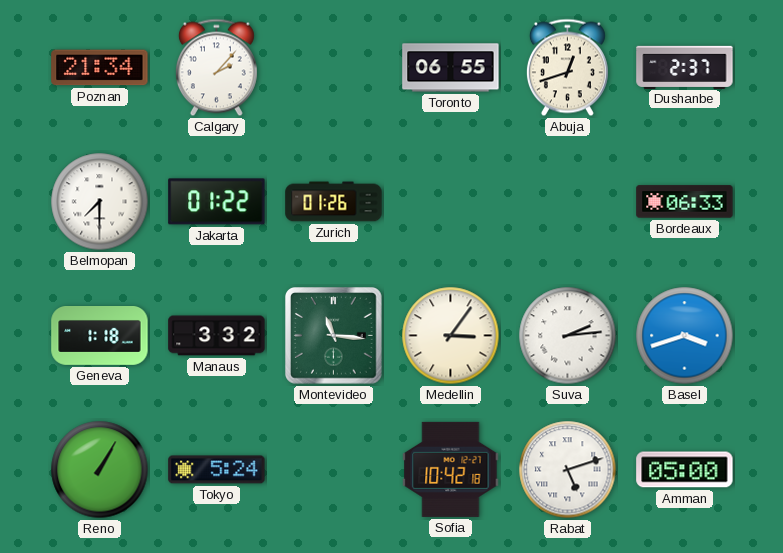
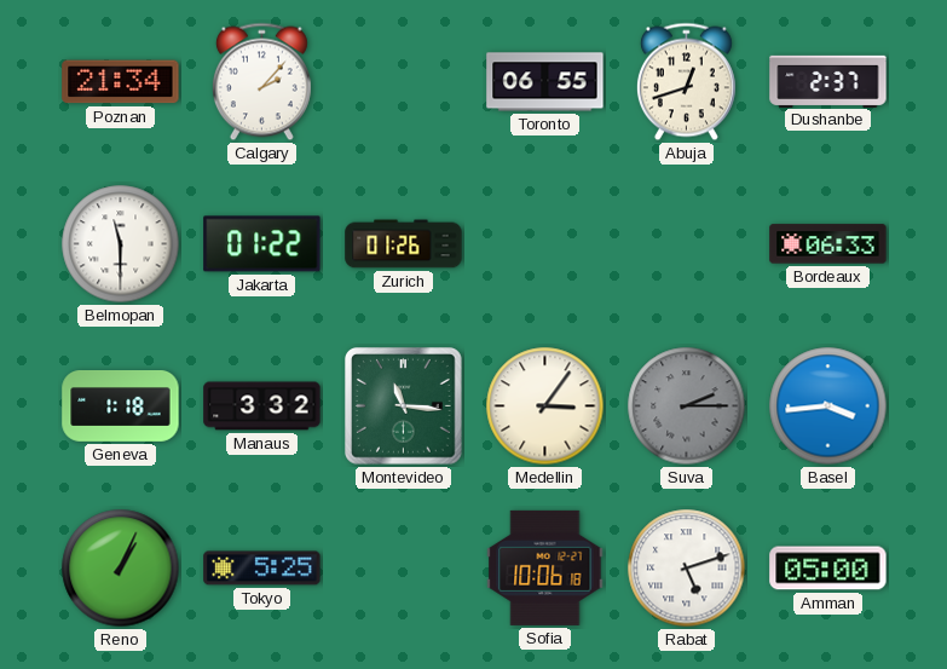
Belmopan: 7:30 -> 11:30
Suva: 2:14 -> 2:15
Suva dial: white -> grey
Basel: 3:42 -> 3:44
Reno: 1:05 -> 1:04
Tokyo: 5:24 -> 5:25
Sofia: 10:42 -> 10:06
